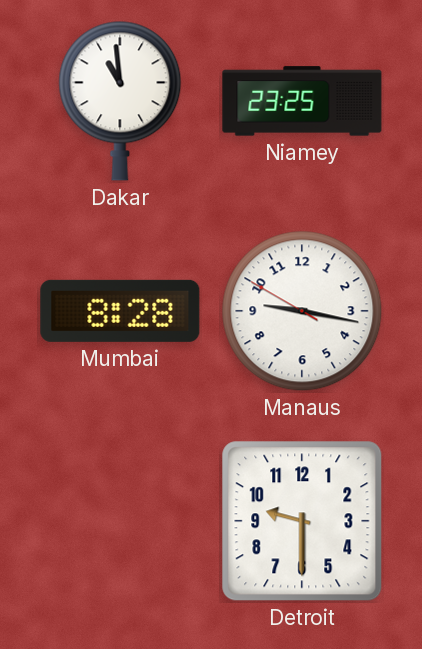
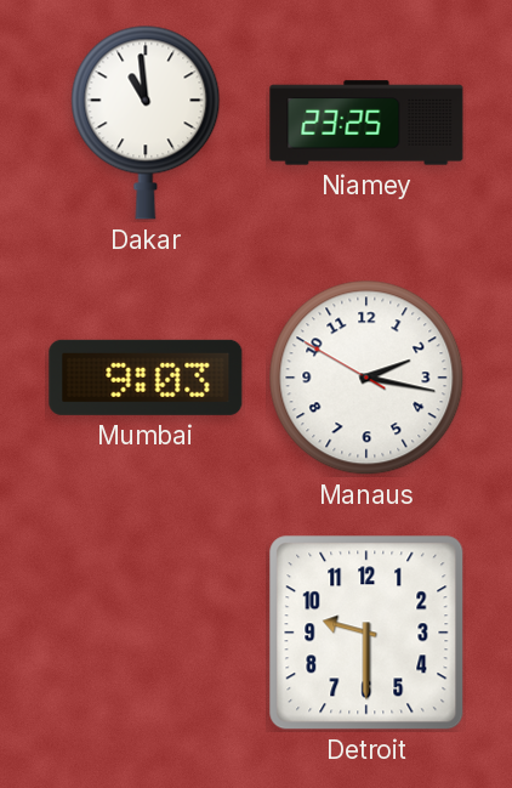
Mumbai: 8:28 -> 9:03
Manaus: 9:16 -> 2:16
